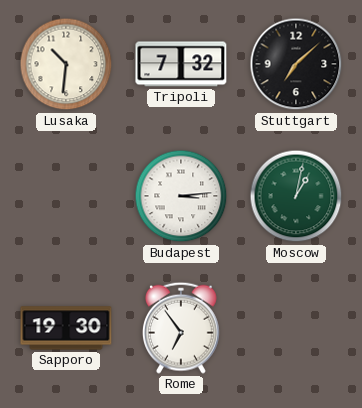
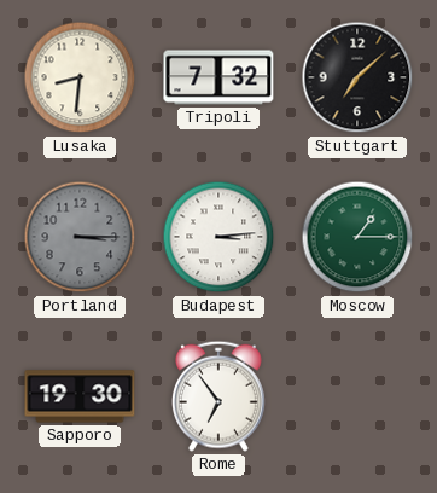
Lusaka: 10:31 -> 8:31
Portland: none -> 3:15
Moscow: 1:02 -> 1:15
